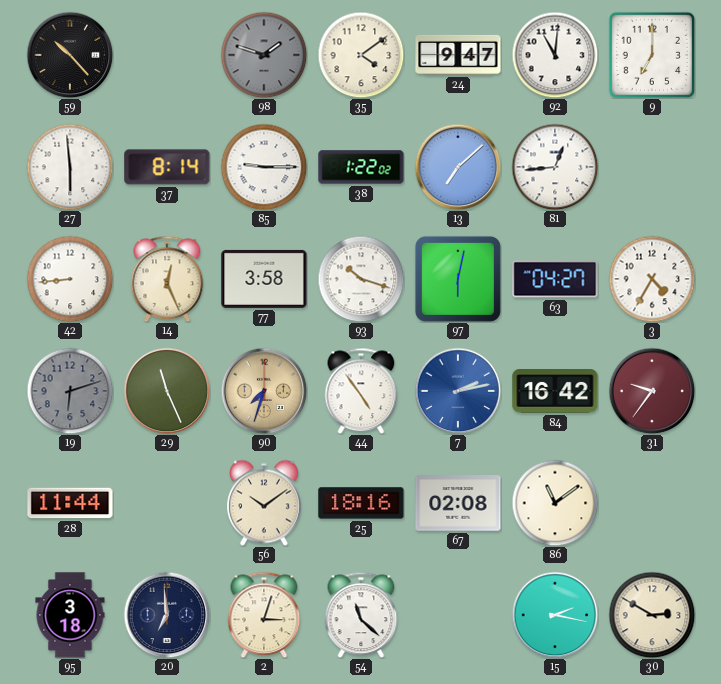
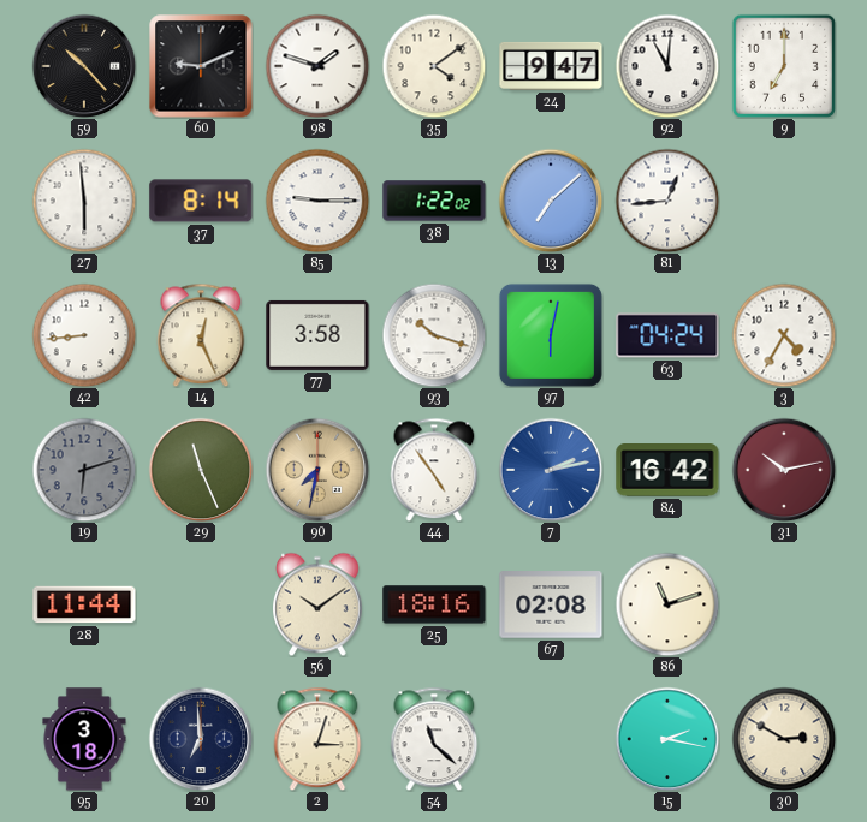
60: none -> 9:11
98 dial: grey -> white
63: 04:27 -> 04:24
90: 7:33 -> 7:32
31: 9:36 -> 10:13
86: 11:09 -> 11:12
